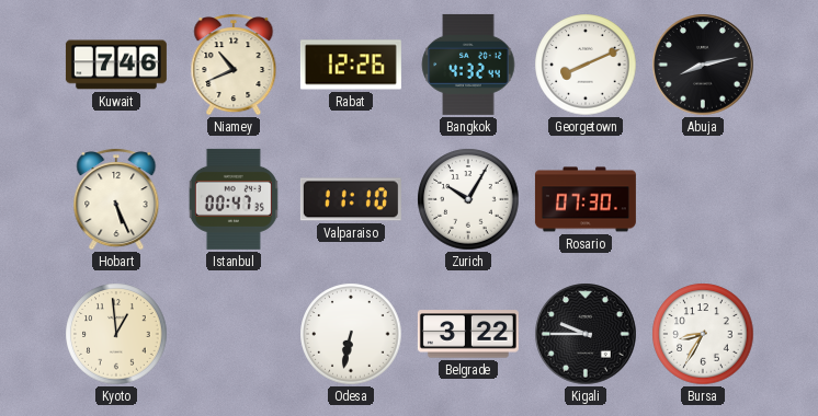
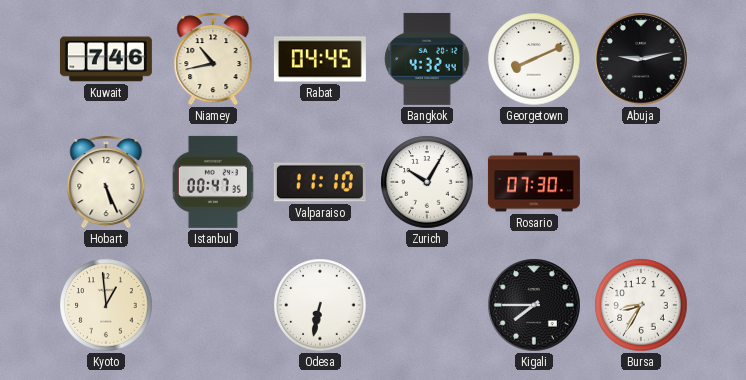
Niamey: 10:41 -> 10:43
Rabat: 12:26 -> 04:45
Abuja: 8:13 -> 9:13
Belgrade: 3:22 -> none
Kigali: 9:45 -> 7:45
